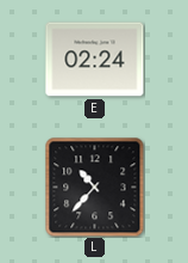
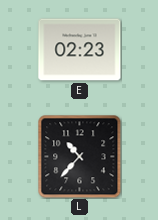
E: 02:24 -> 02:23
